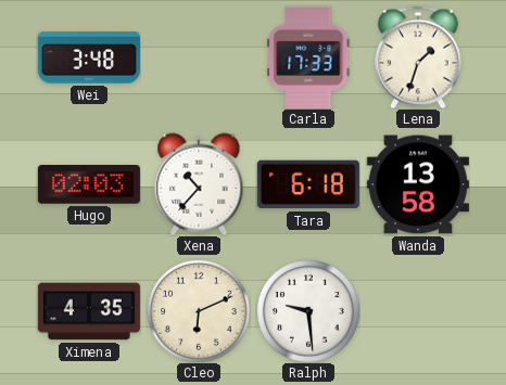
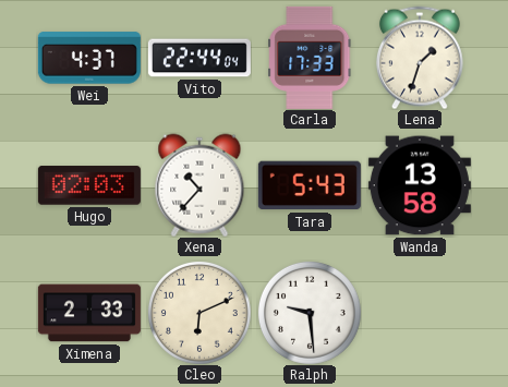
Wei: 3:48 -> 4:37
Vito: none -> 22:44
Tara: 6:18 -> 5:43
Ximena: 4:35 -> 2:33
